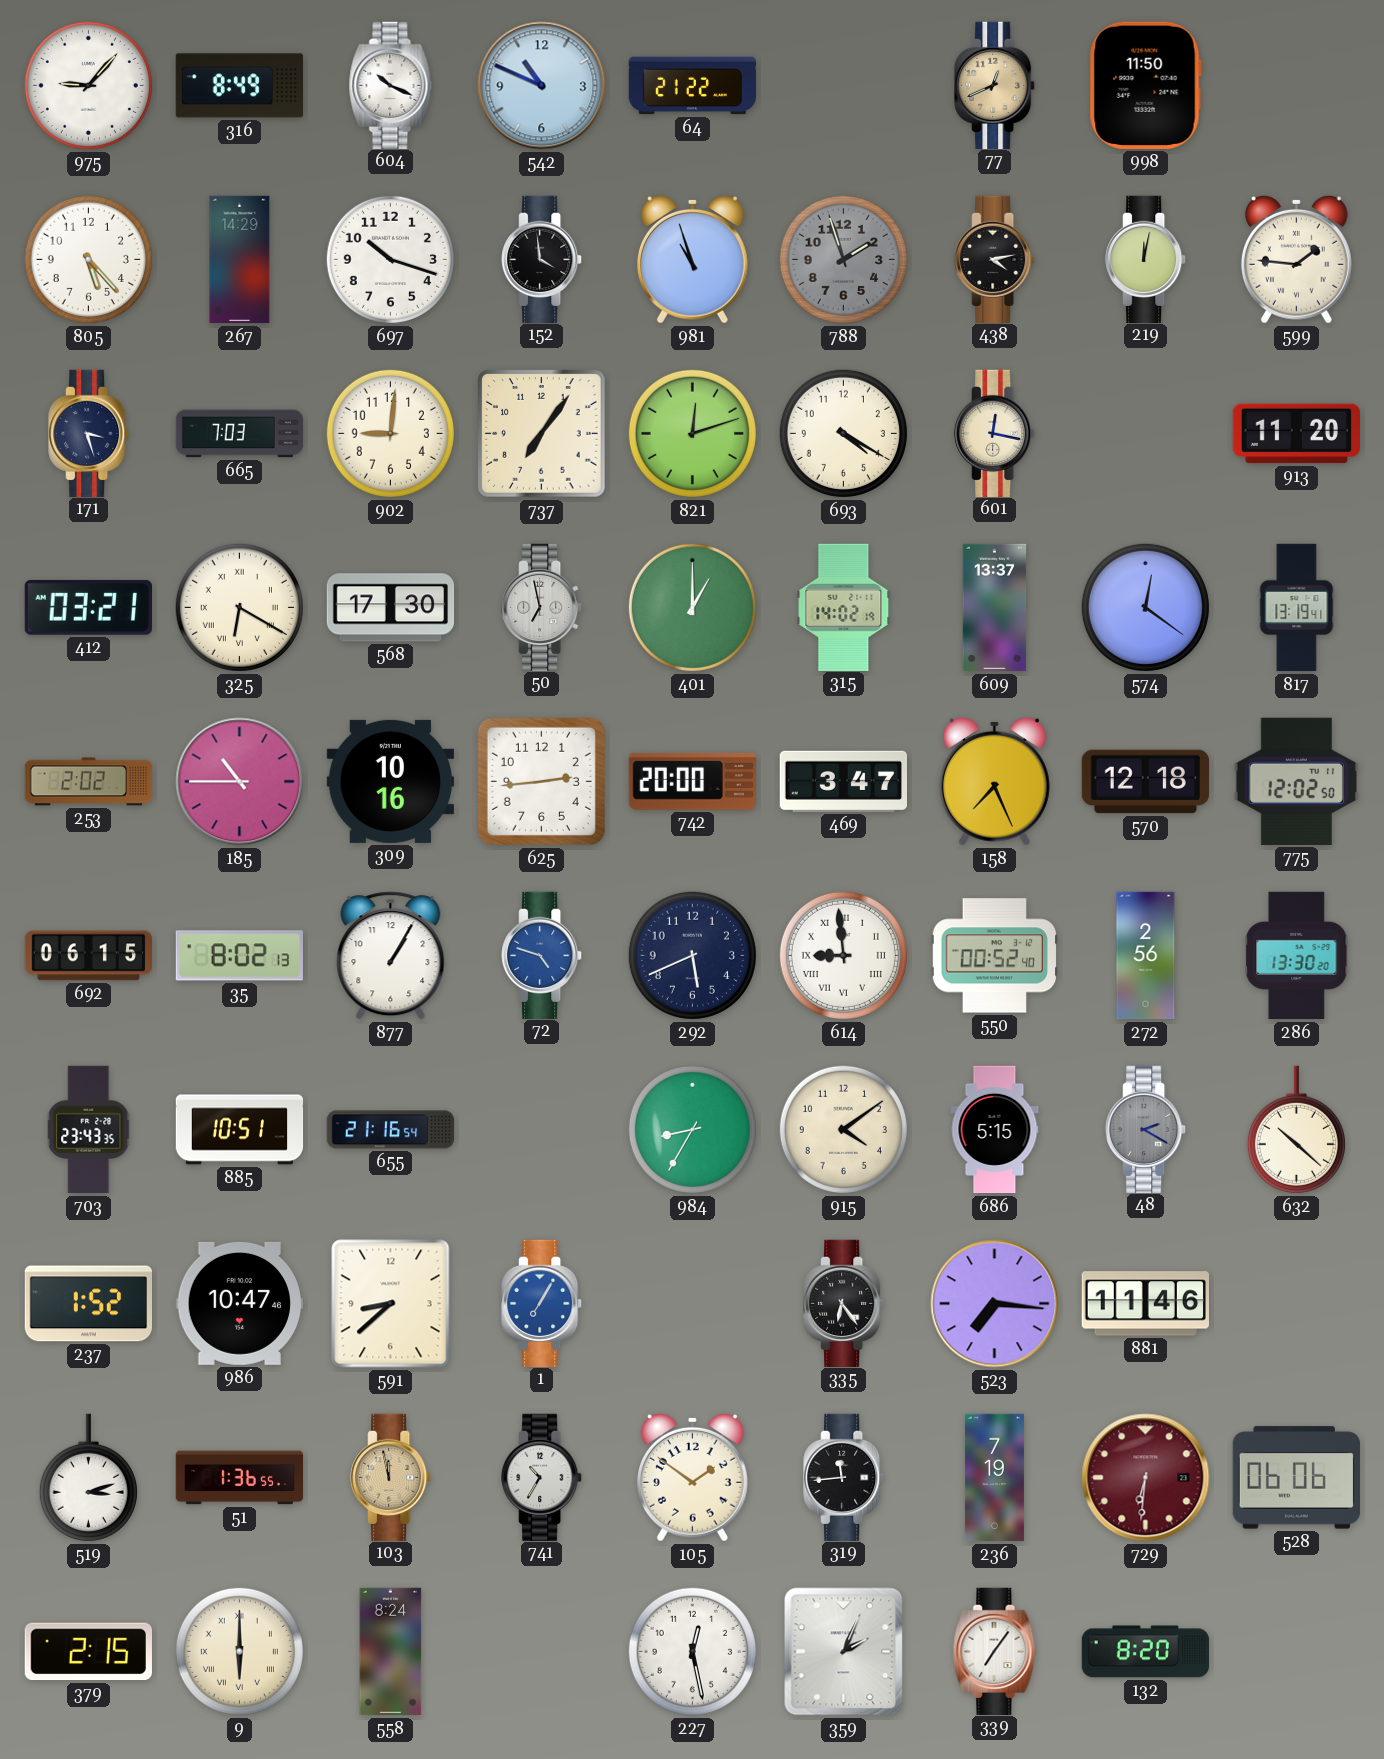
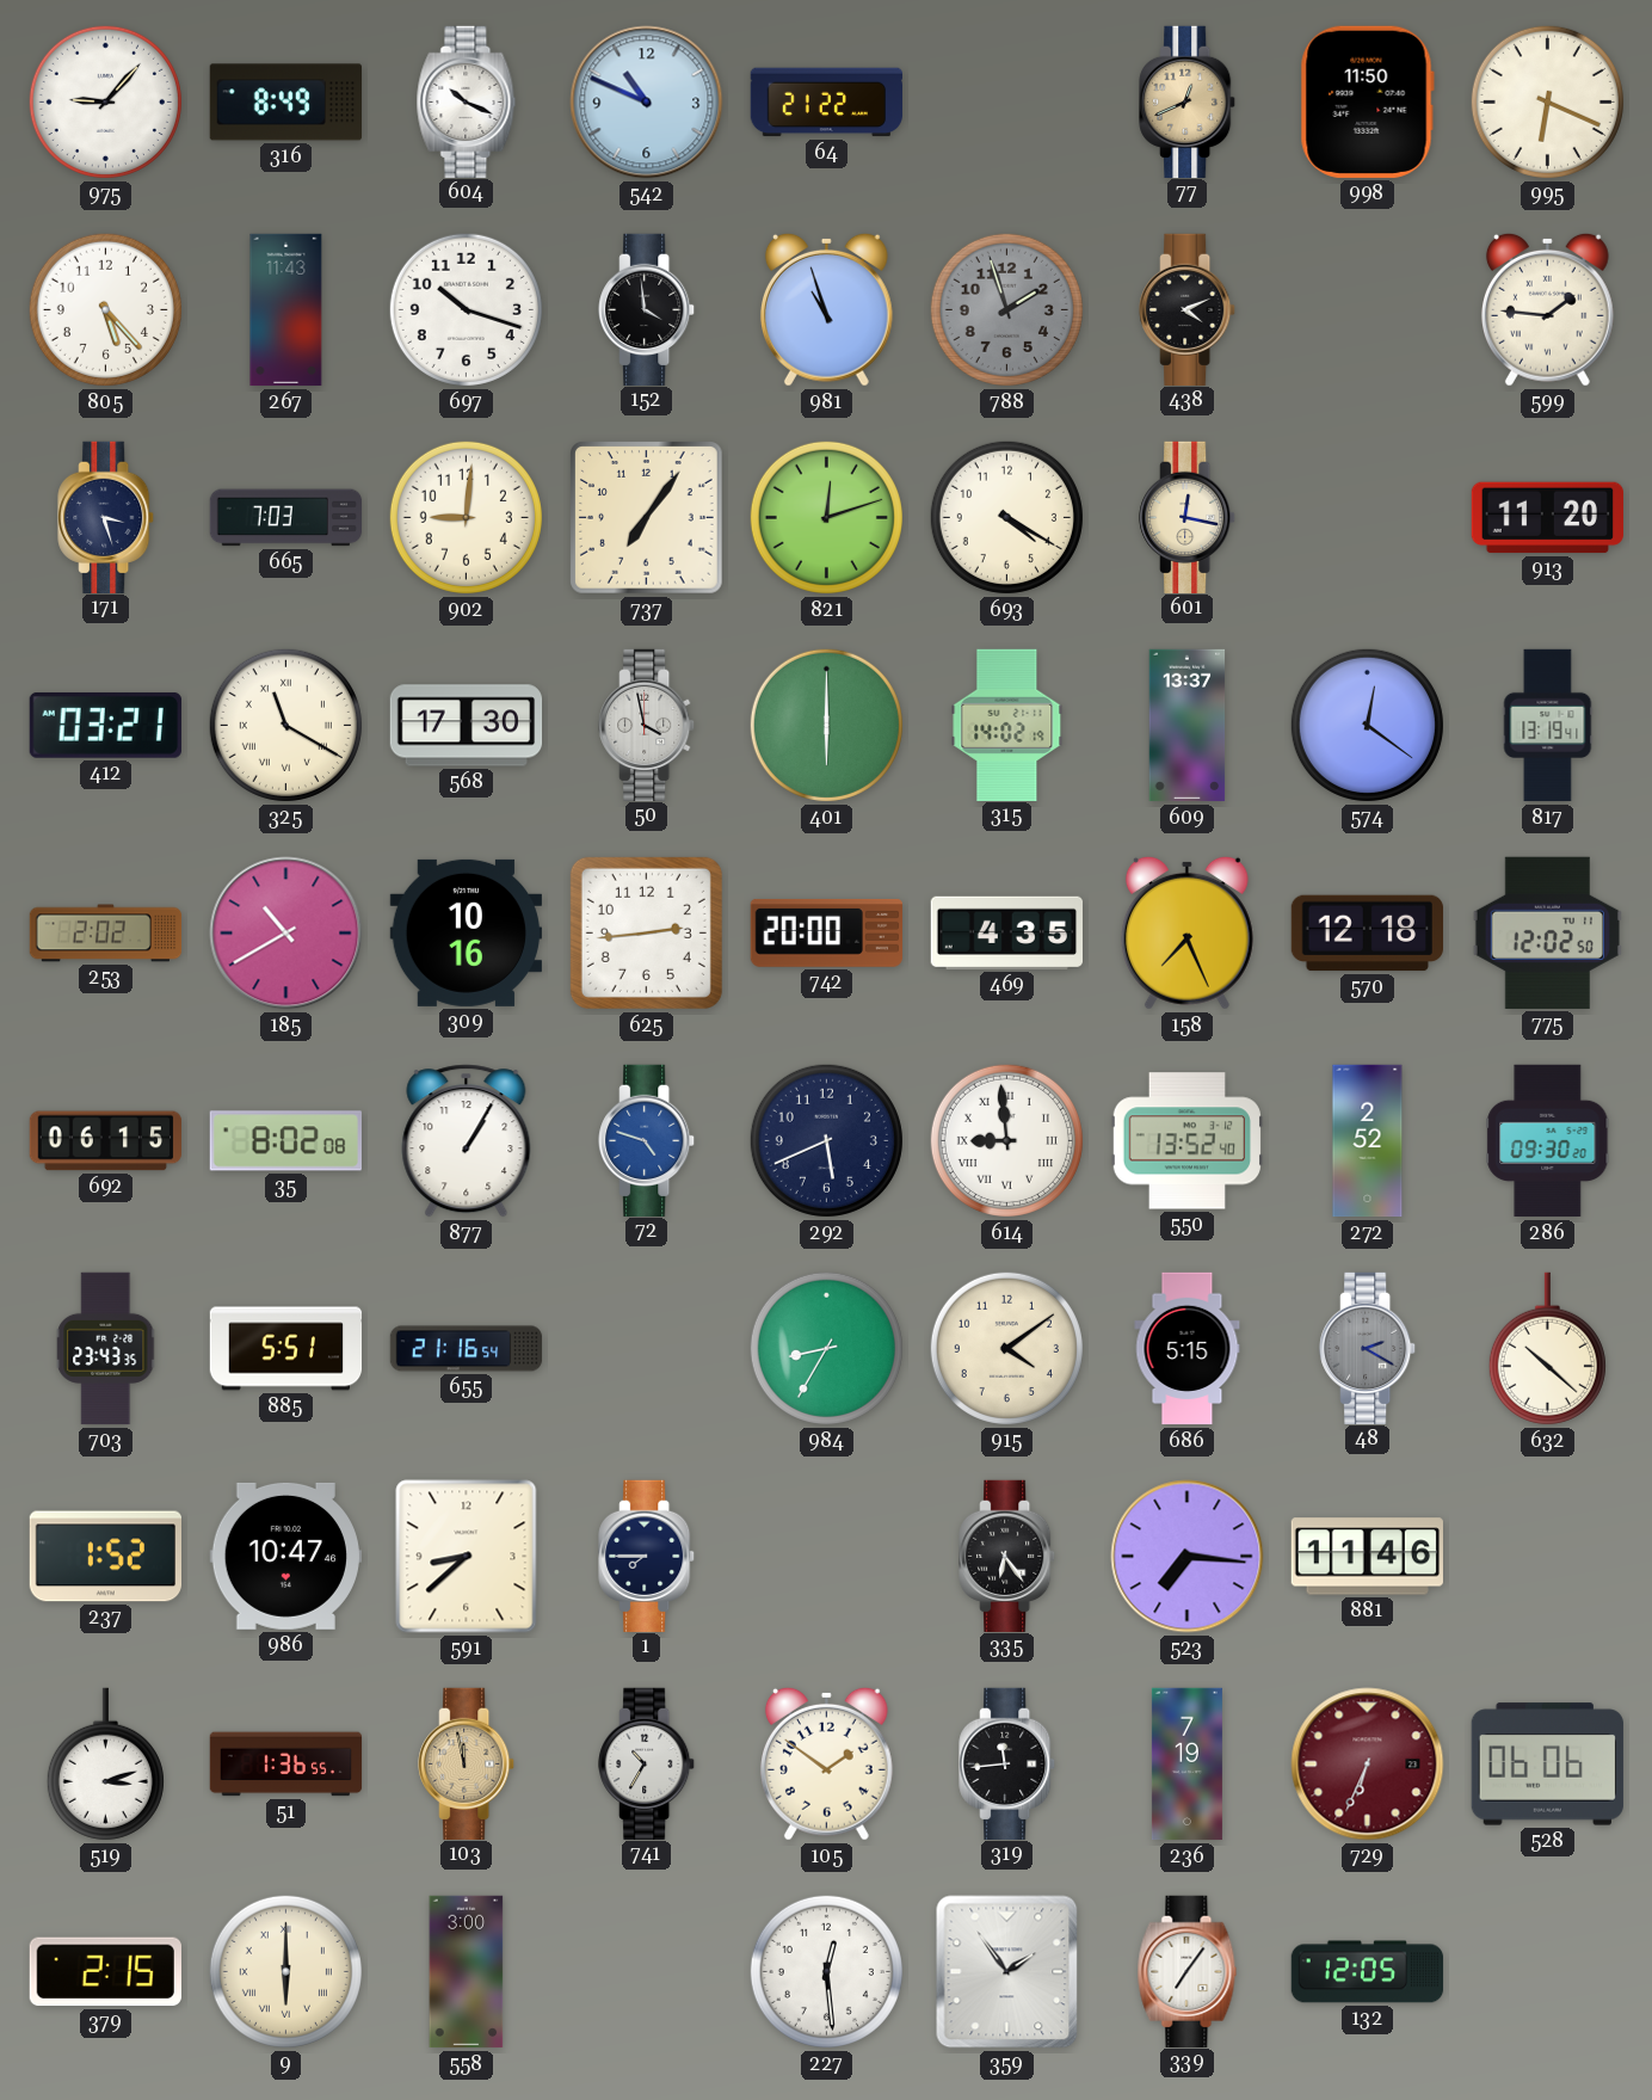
995: none -> 6:19
267: 14:29 -> 11:43
438: 4:13 -> 4:11
219: 12:02 -> none
325: 6:20 -> 11:20
50: 6:58 -> 3:58
401: 1:00 -> 6:00
185: 10:45 -> 10:40
469: 3:47 -> 4:35
35: 8:02:13 -> 8:02:08
550: 00:52 -> 13:52
272: 2:56 -> 2:52
286: 13:30 -> 09:30
885: 10:51 -> 5:51
1: 7:05 -> 7:45
1 dial: blue -> navy
729: 6:31 -> 6:34
558: 8:24 -> 3:00
227: 12:28 -> 12:29
359: 2:04 -> 1:54
132: 8:20 -> 12:05
